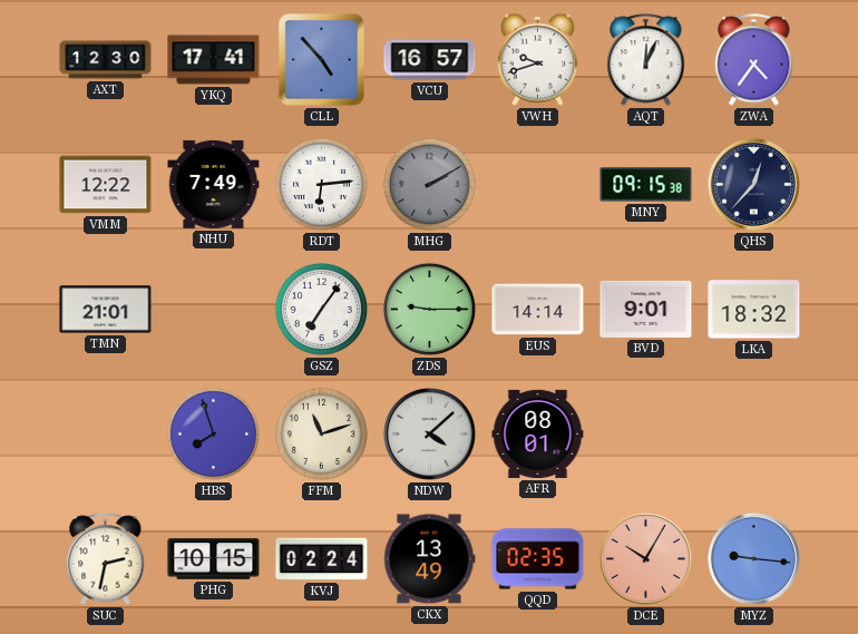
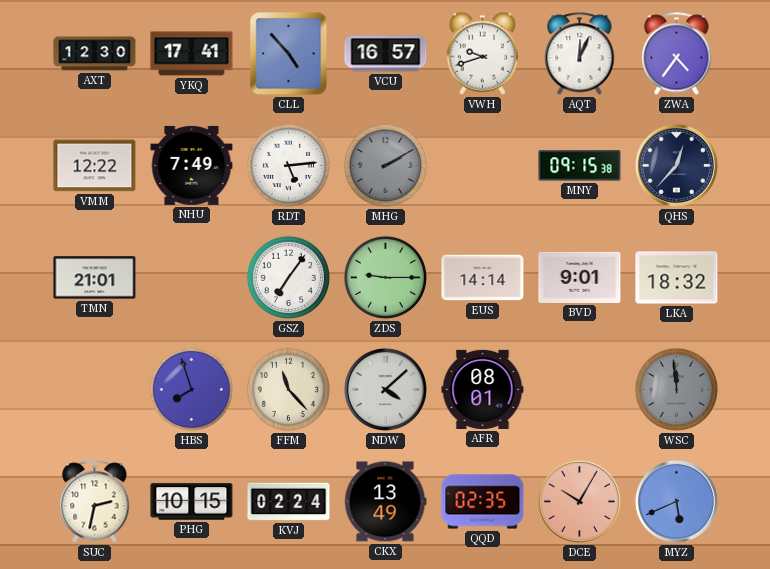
RDT: 6:14 -> 5:14
FFM: 11:12 -> 11:23
WSC: none -> 11:59
MYZ: 9:16 -> 5:41
